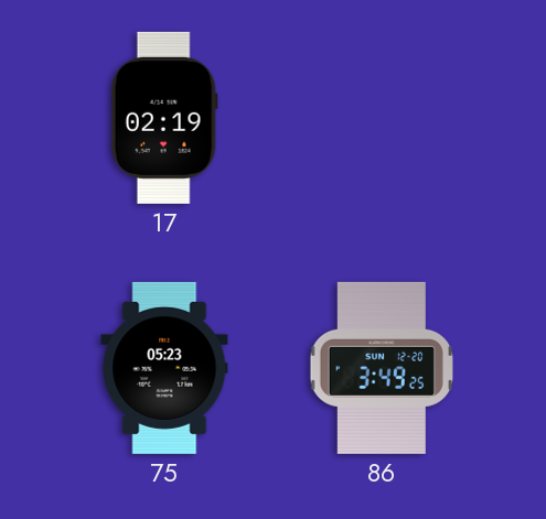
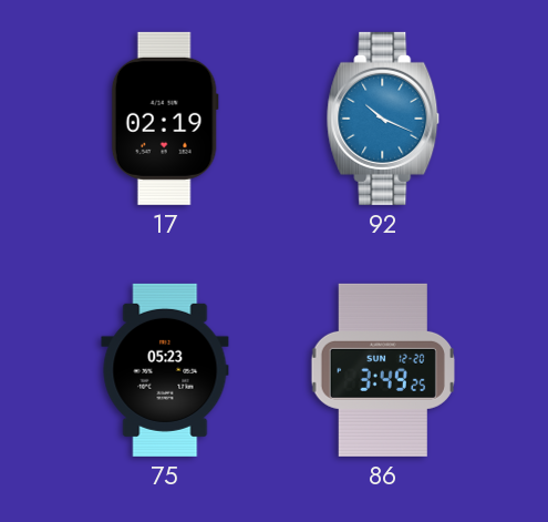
92: none -> 10:19
